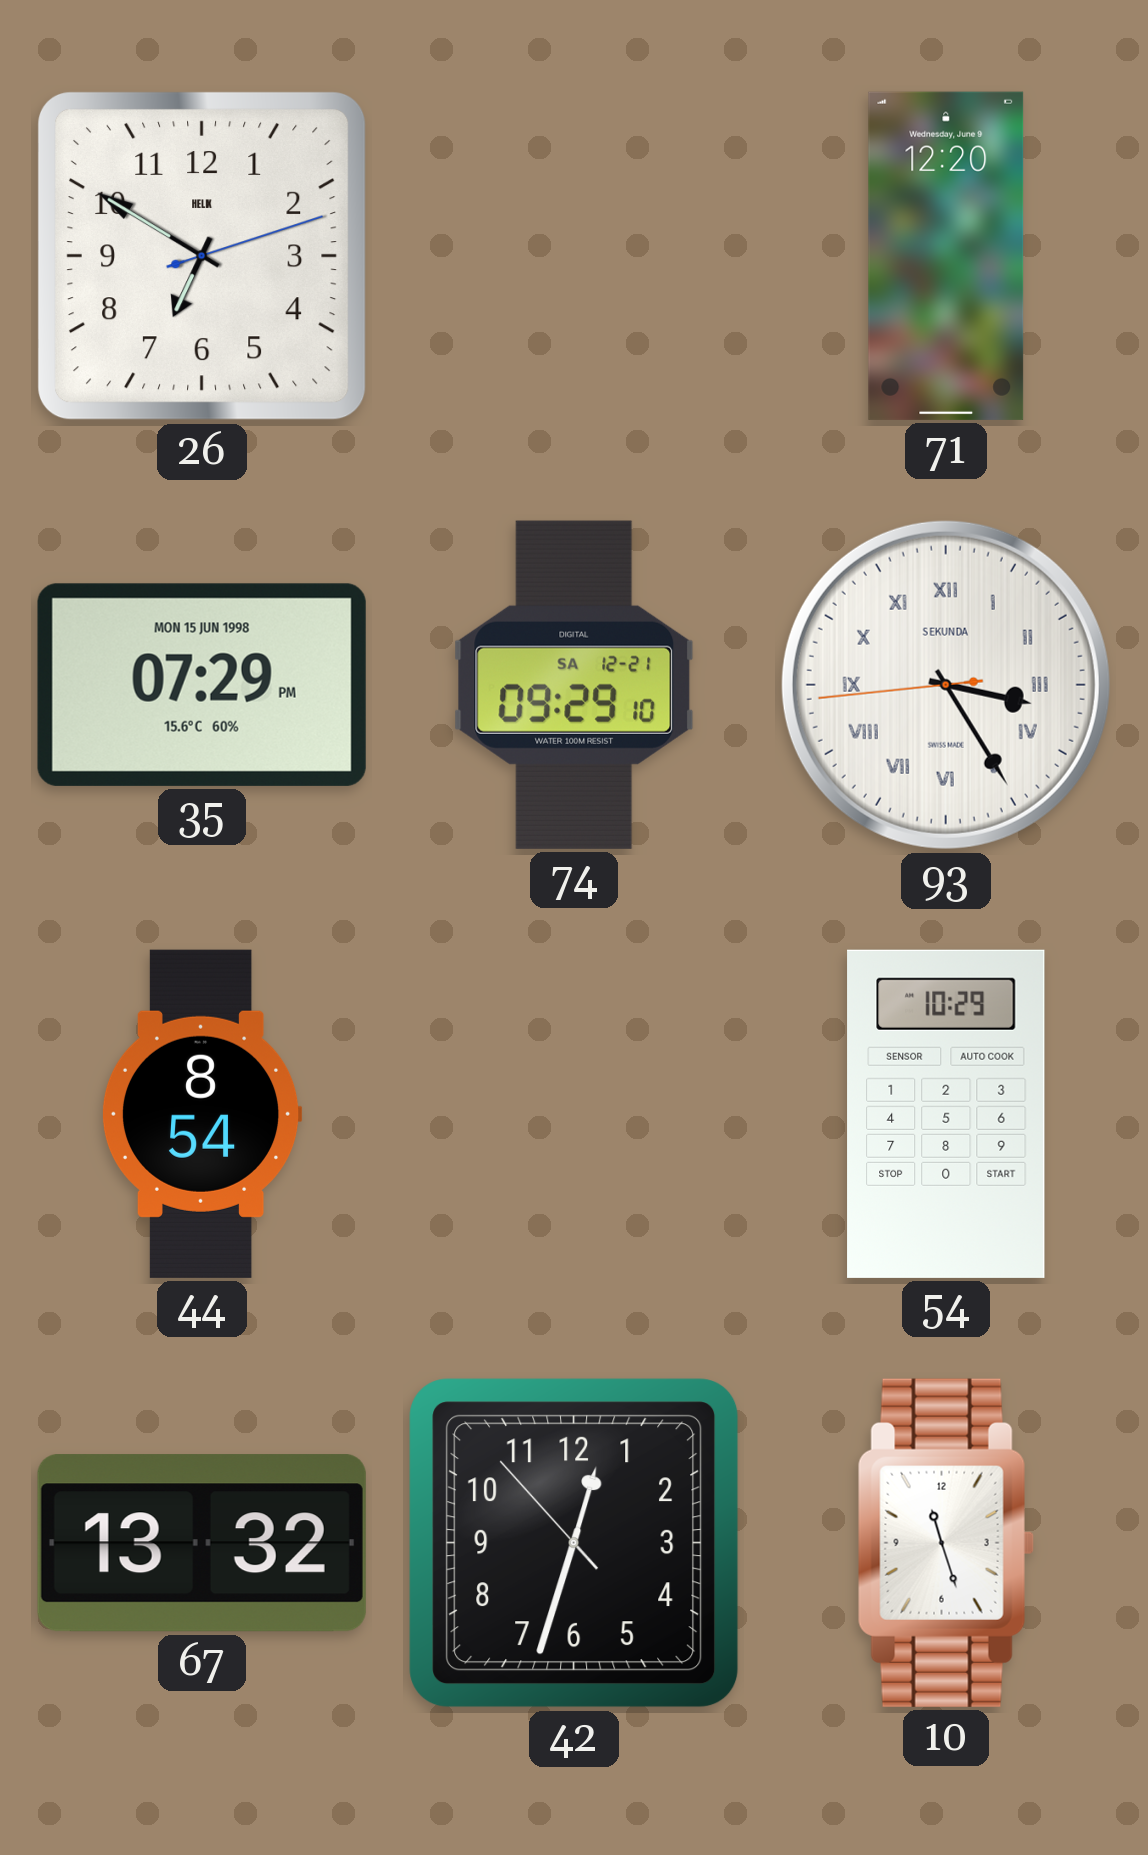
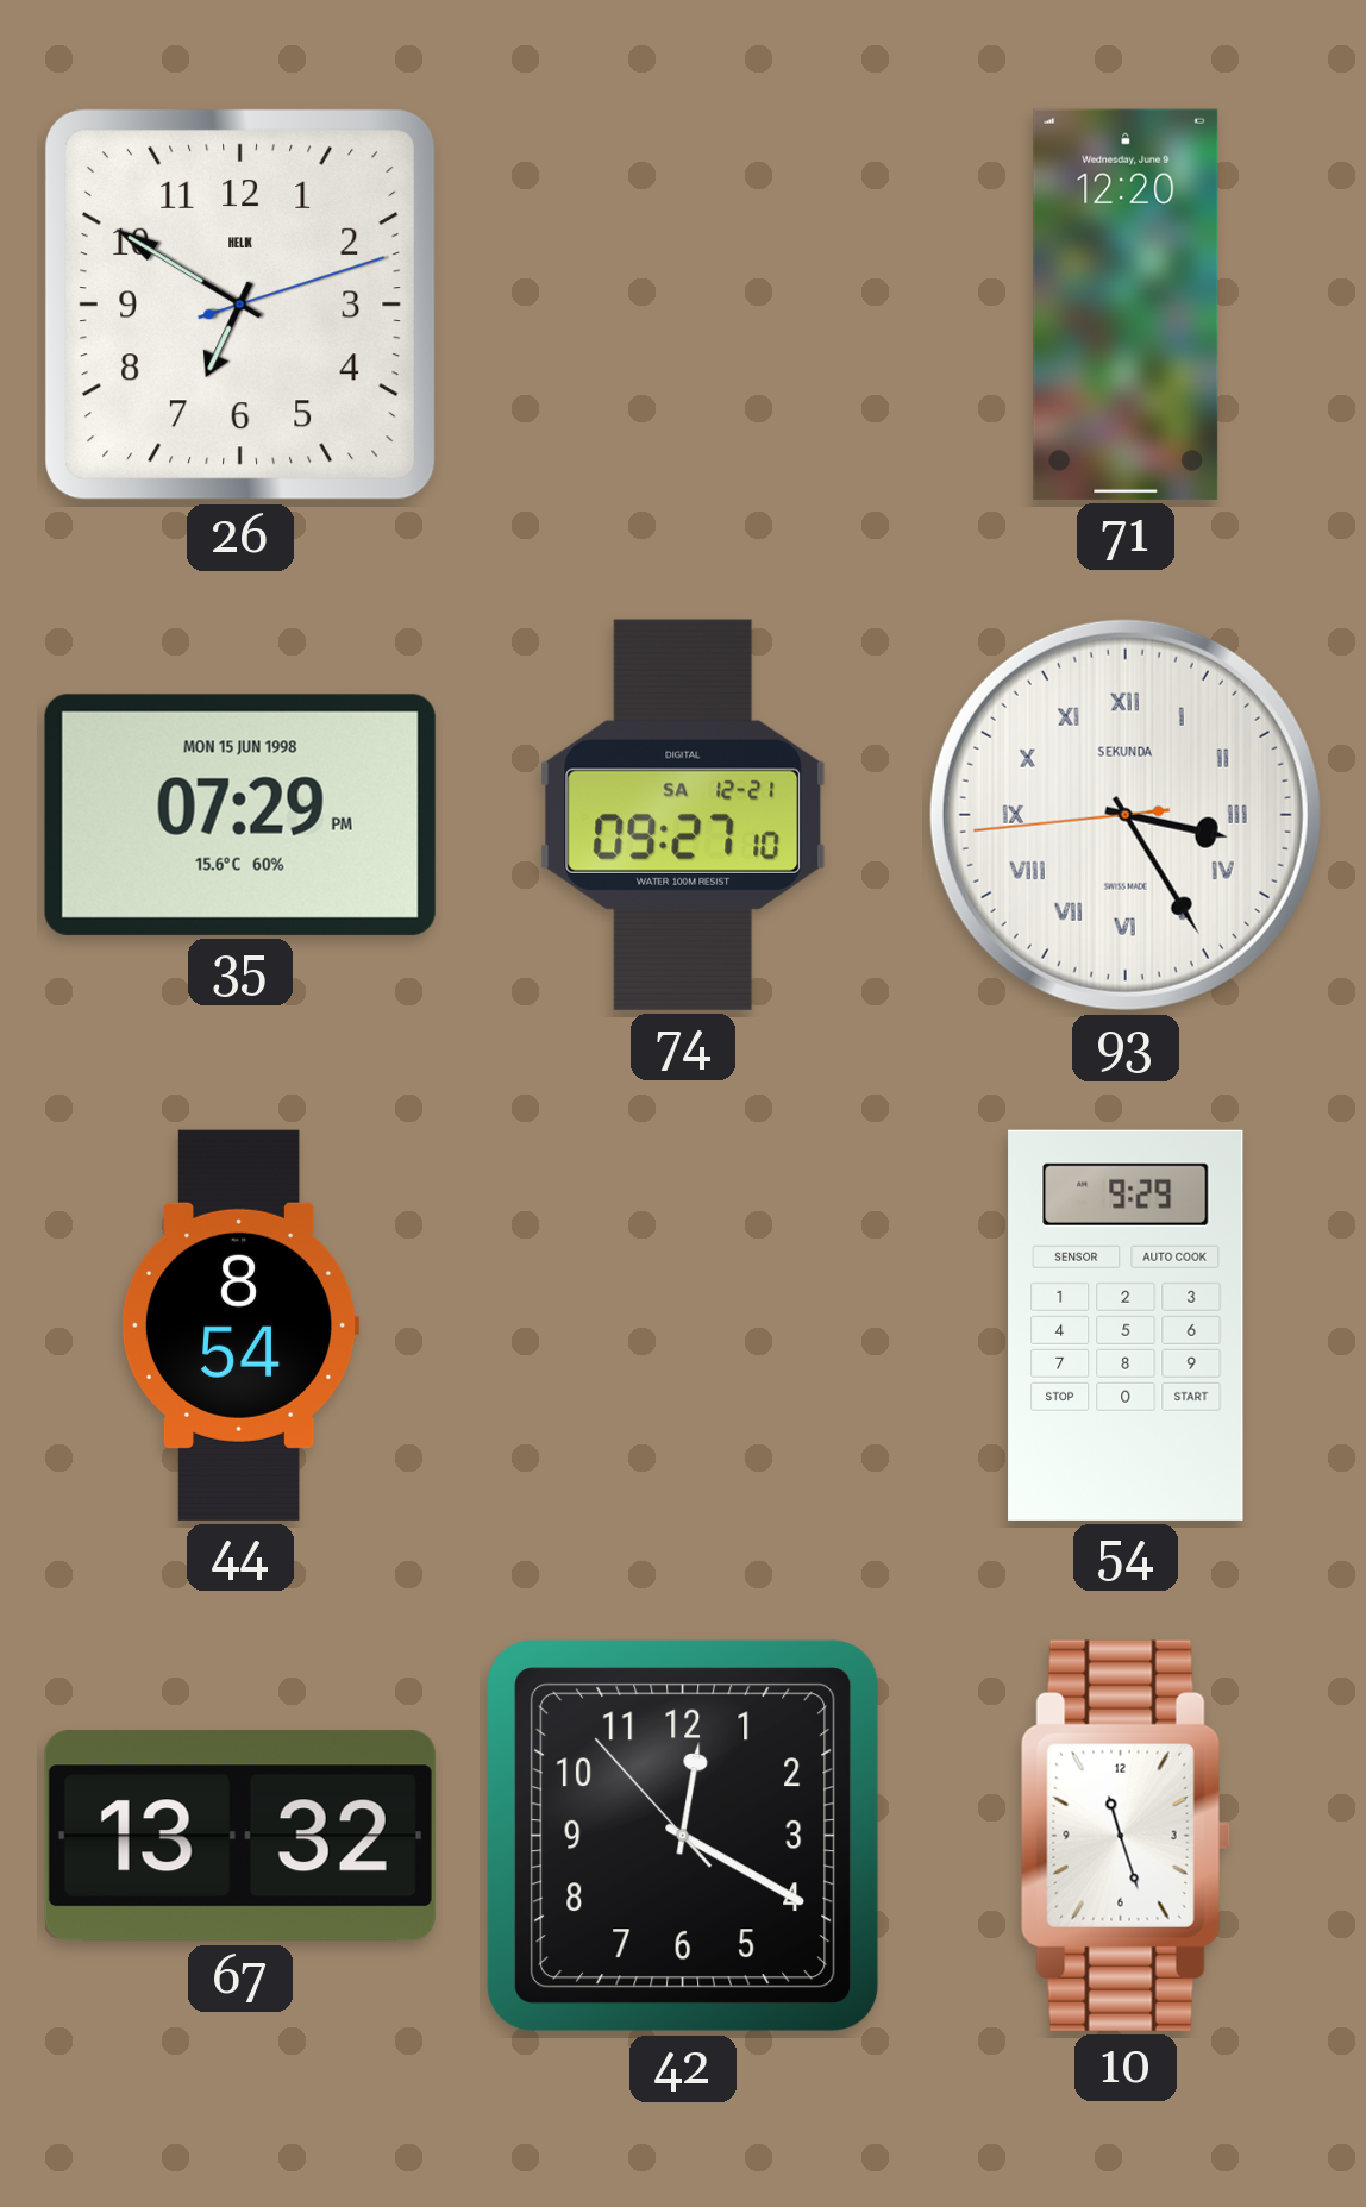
74: 09:29 -> 09:27
54: 10:29 -> 9:29
42: 12:32 -> 12:19
